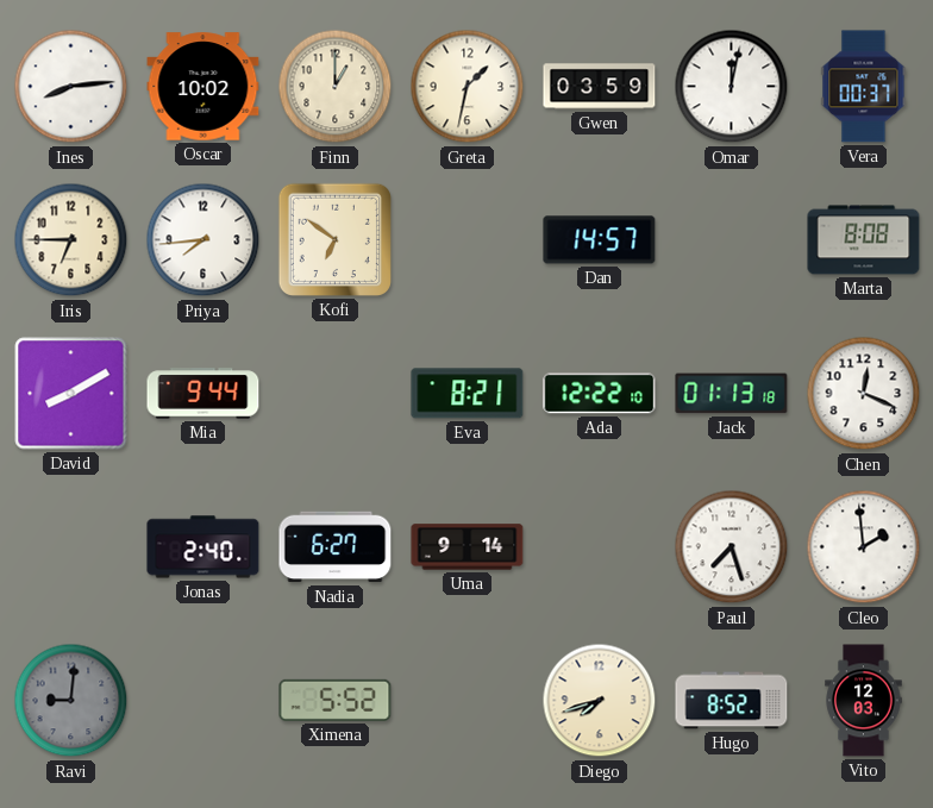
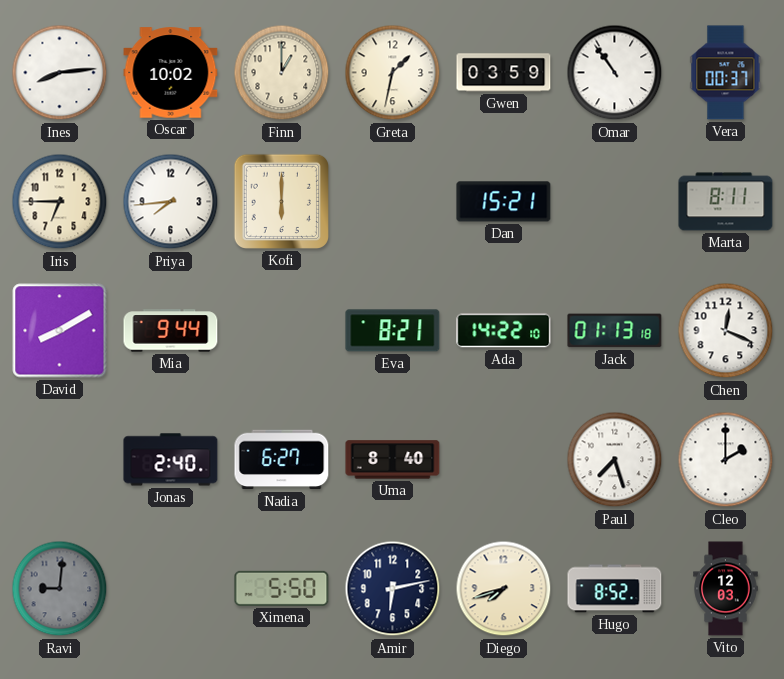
Omar: 12:02 -> 10:54
Kofi: 6:51 -> 6:00
Dan: 14:57 -> 15:21
Marta: 8:08 -> 8:11
Ada: 12:22 -> 14:22
Uma: 9:14 -> 8:40
Cleo: 1:59 -> 2:00
Ximena: 5:52 -> 5:50
Amir: none -> 6:13
